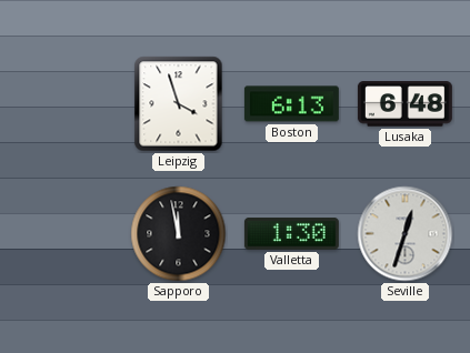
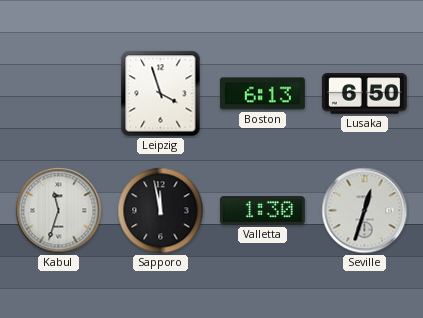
Lusaka: 6:48 -> 6:50
Kabul: none -> 11:33
